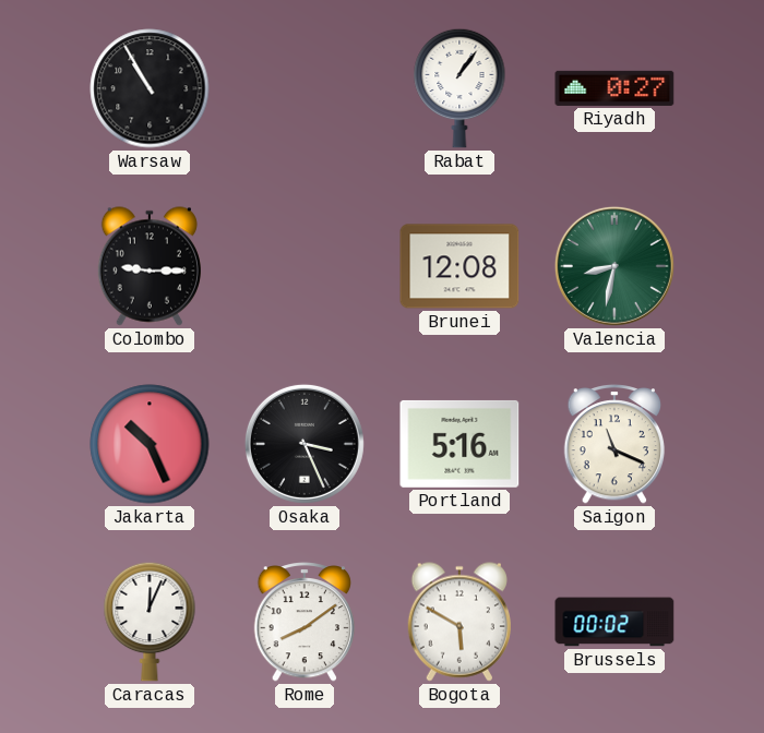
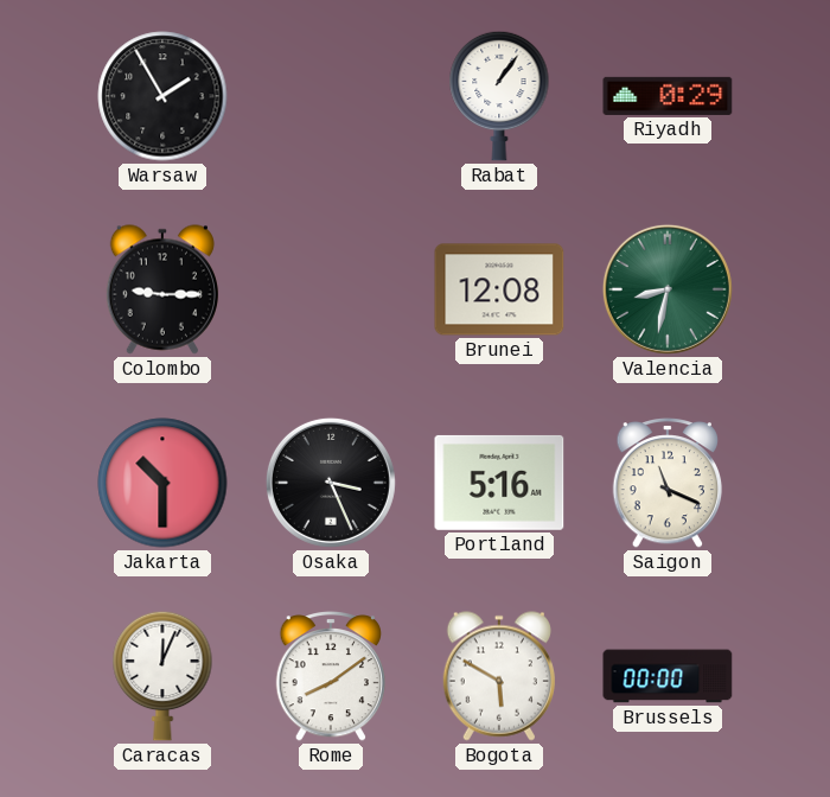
Warsaw: 10:55 -> 1:55
Riyadh: 0:27 -> 0:29
Jakarta: 10:26 -> 10:30
Brussels: 00:02 -> 00:00
